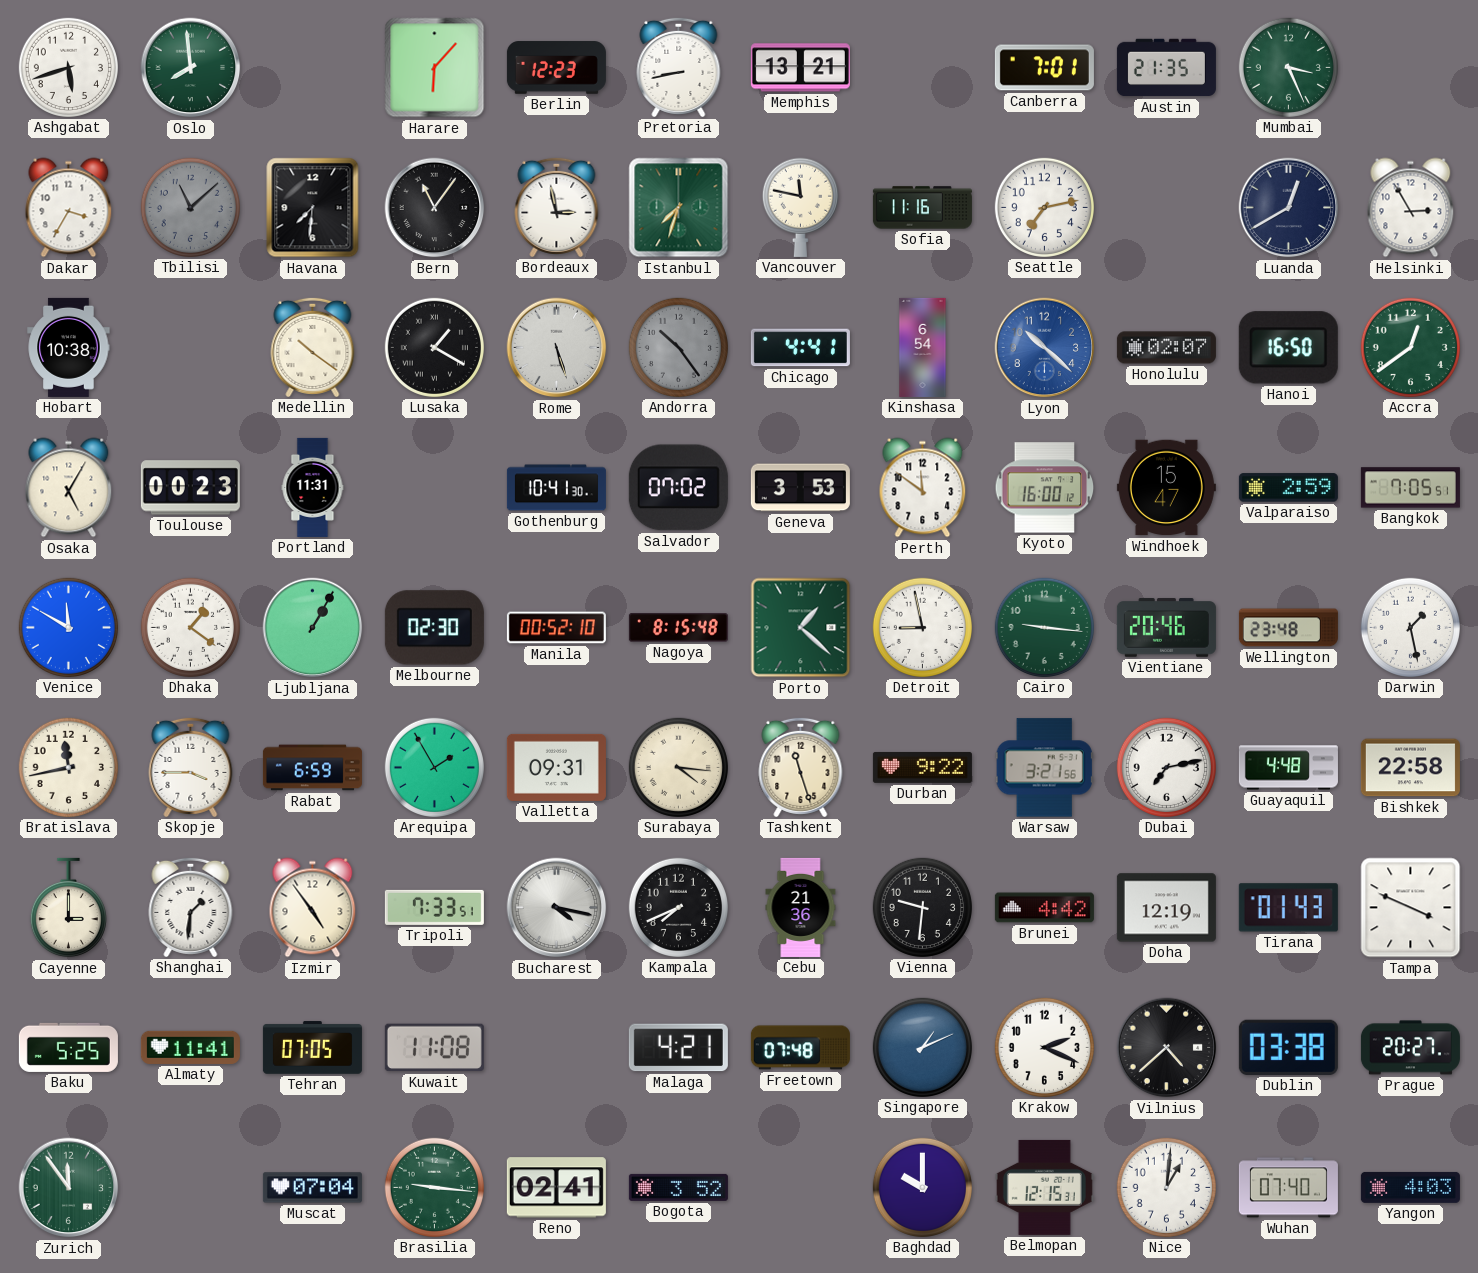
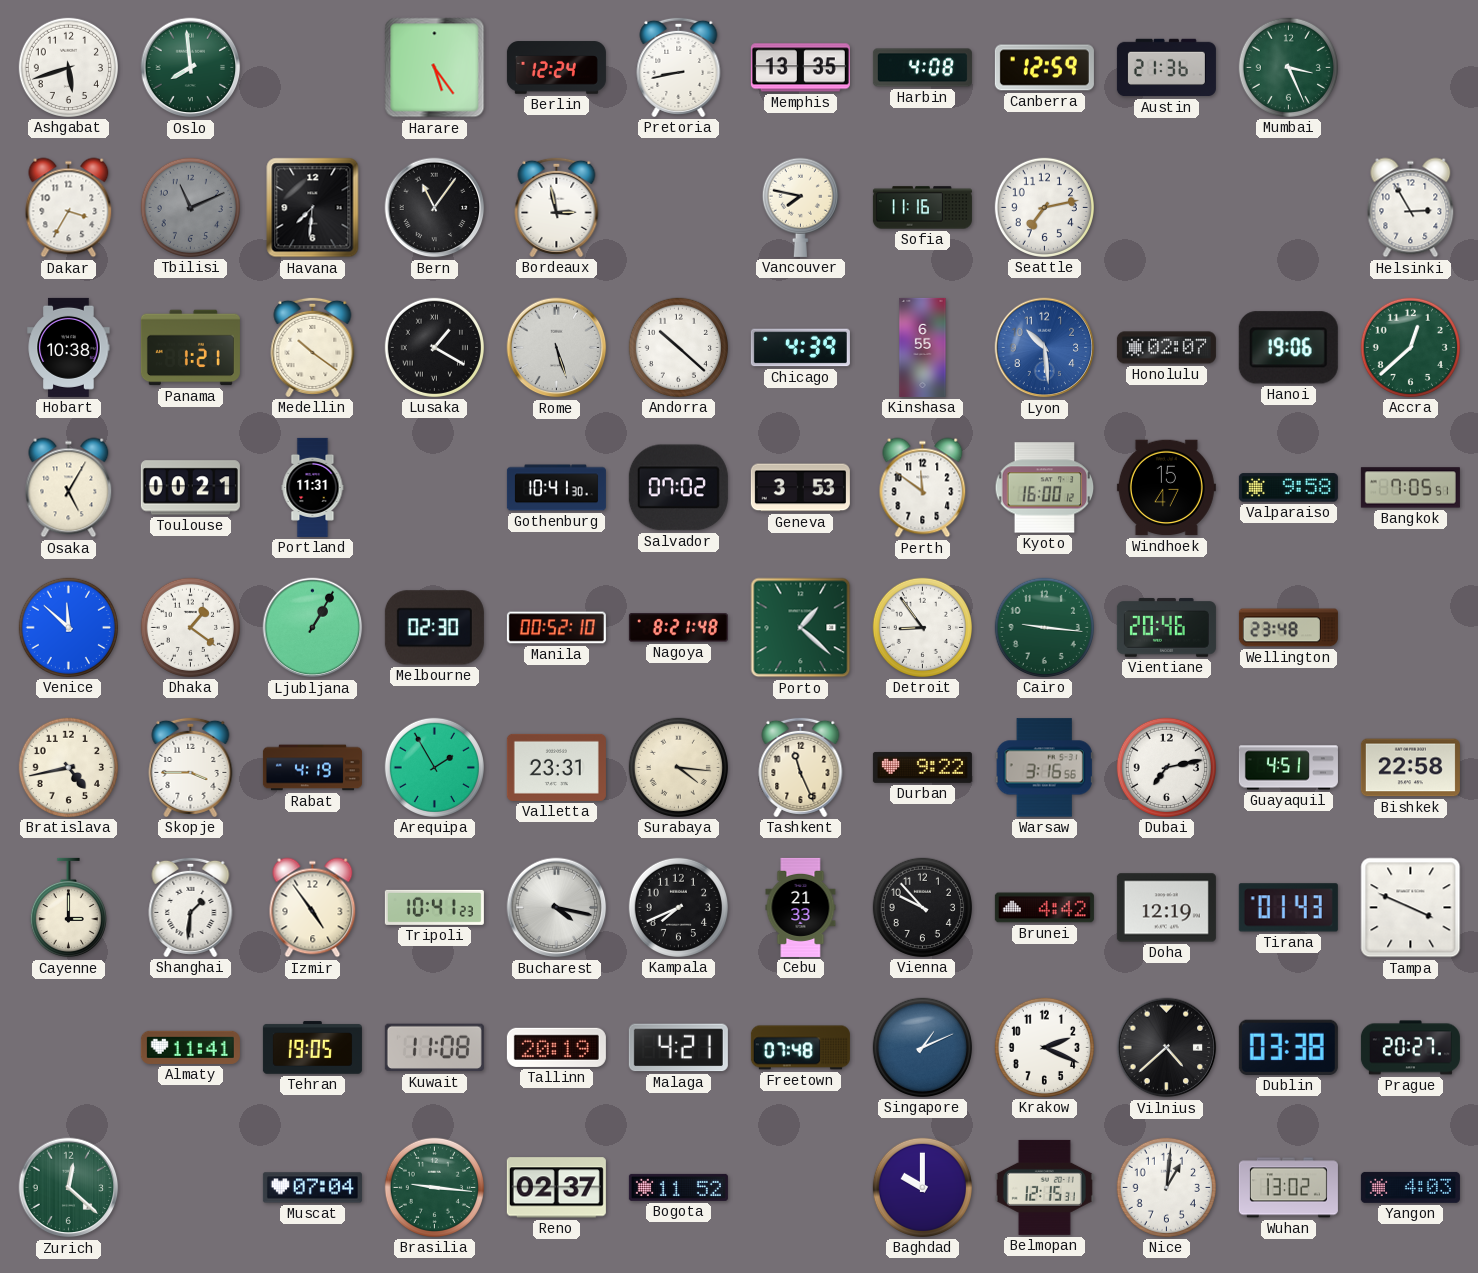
Harare: 6:07 -> 5:24
Berlin: 12:23 -> 12:24
Memphis: 13:21 -> 13:35
Harbin: none -> 4:08
Canberra: 7:01 -> 12:59
Austin: 21:35 -> 21:36
Tbilisi: 11:08 -> 11:11
Istanbul: 7:33 -> none
Vancouver: 11:47 -> 7:47
Luanda: 12:40 -> none
Panama: none -> 1:21
Andorra: 10:24 -> 10:22
Andorra dial: grey -> white
Chicago: 4:41 -> 4:39
Kinshasa: 6:54 -> 6:55
Lyon: 10:22 -> 10:29
Hanoi: 16:50 -> 19:06
Accra: 12:39 -> 12:38
Toulouse: 00:23 -> 00:21
Valparaiso: 2:59 -> 9:58
Venice: 11:50 -> 11:52
Nagoya: 8:15 -> 8:21
Detroit: 8:58 -> 8:54
Darwin: 1:28 -> none
Bratislava: 11:43 -> 4:43
Rabat: 6:59 -> 4:19
Valletta: 09:31 -> 23:31
Tashkent: 11:27 -> 11:26
Warsaw: 3:21 -> 3:16
Guayaquil: 4:48 -> 4:51
Tripoli: 7:33 -> 10:41
Cebu: 21:36 -> 21:33
Vienna: 9:31 -> 9:53
Baku: 5:25 -> none
Tehran: 07:05 -> 19:05
Tallinn: none -> 20:19
Zurich: 11:54 -> 12:22
Reno: 02:41 -> 02:37
Bogota: 3:52 -> 11:52
Wuhan: 07:40 -> 13:02
